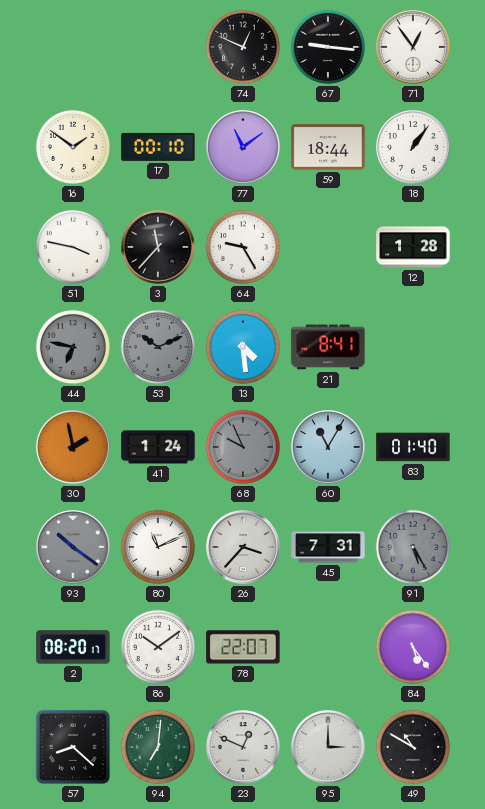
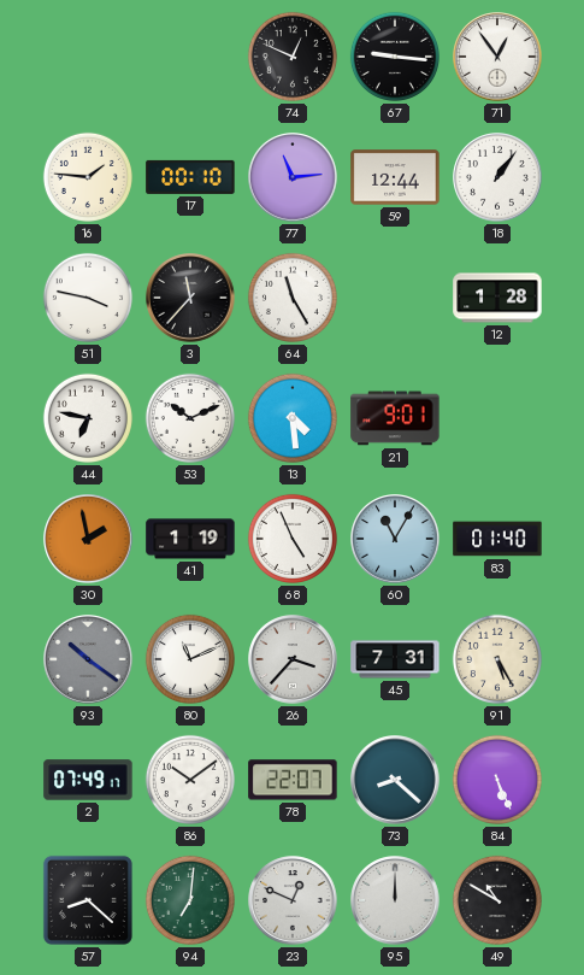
16: 1:51 -> 1:46
77: 11:09 -> 11:14
59: 18:44 -> 12:44
64: 9:25 -> 11:25
44 dial: grey -> white
53 dial: grey -> white
21: 8:41 -> 9:01
41: 1:24 -> 1:19
68: 9:56 -> 4:56
68 dial: grey -> white
91 dial: grey -> cream
2: 08:20 -> 07:49
73: none -> 8:22
84: 5:24 -> 5:26
95: 3:00 -> 12:00
